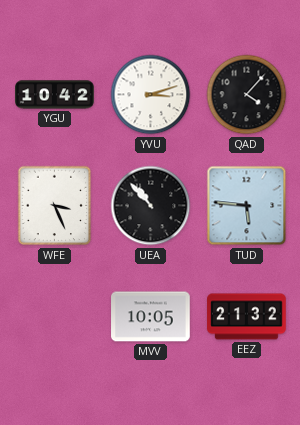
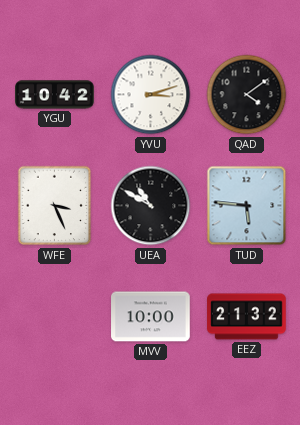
QAD: 4:07 -> 4:09
UEA: 10:53 -> 10:50
MVV: 10:05 -> 10:00
